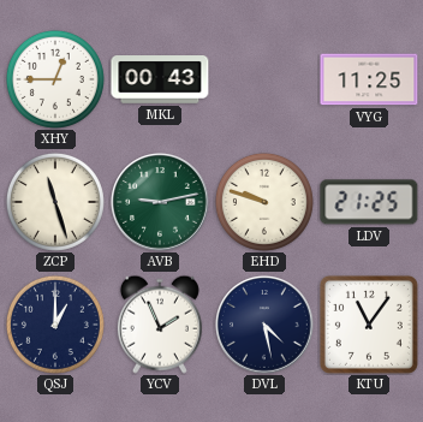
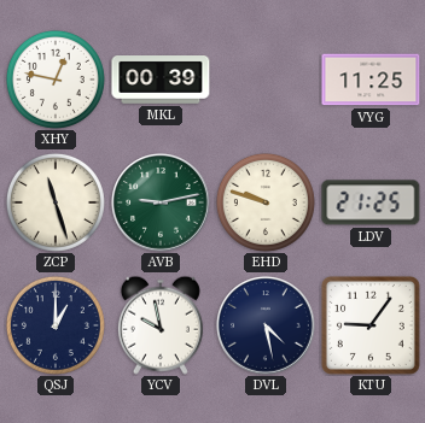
XHY: 12:45 -> 12:47
MKL: 00:43 -> 00:39
YCV: 1:56 -> 9:58
KTU: 11:06 -> 9:06
